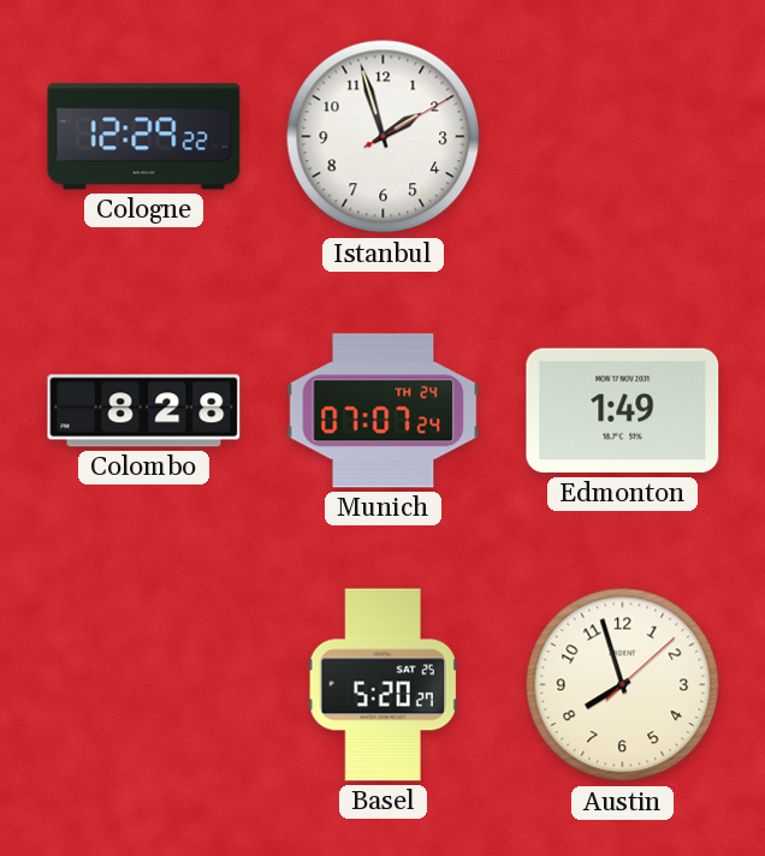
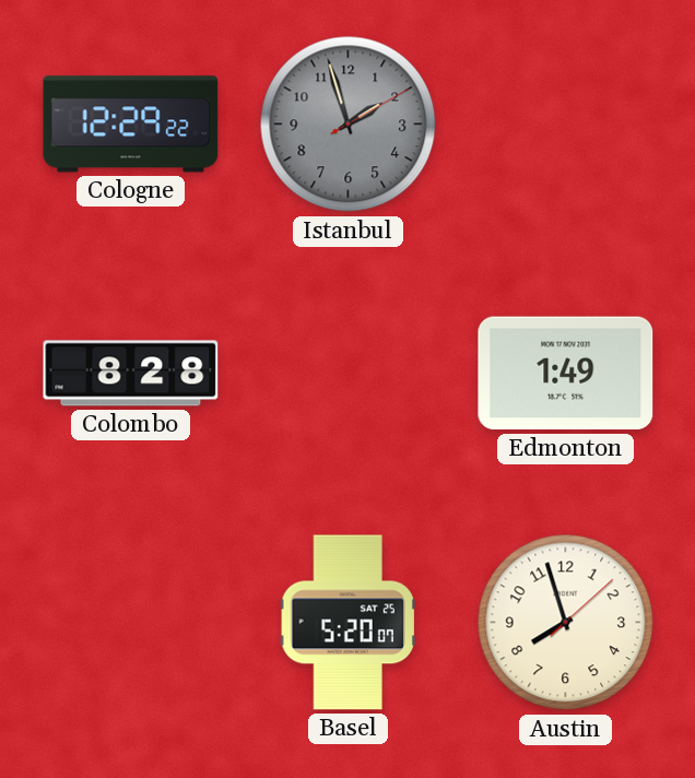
Istanbul dial: white -> grey
Munich: 07:07 -> none
Basel: 5:20:27 -> 5:20:07
